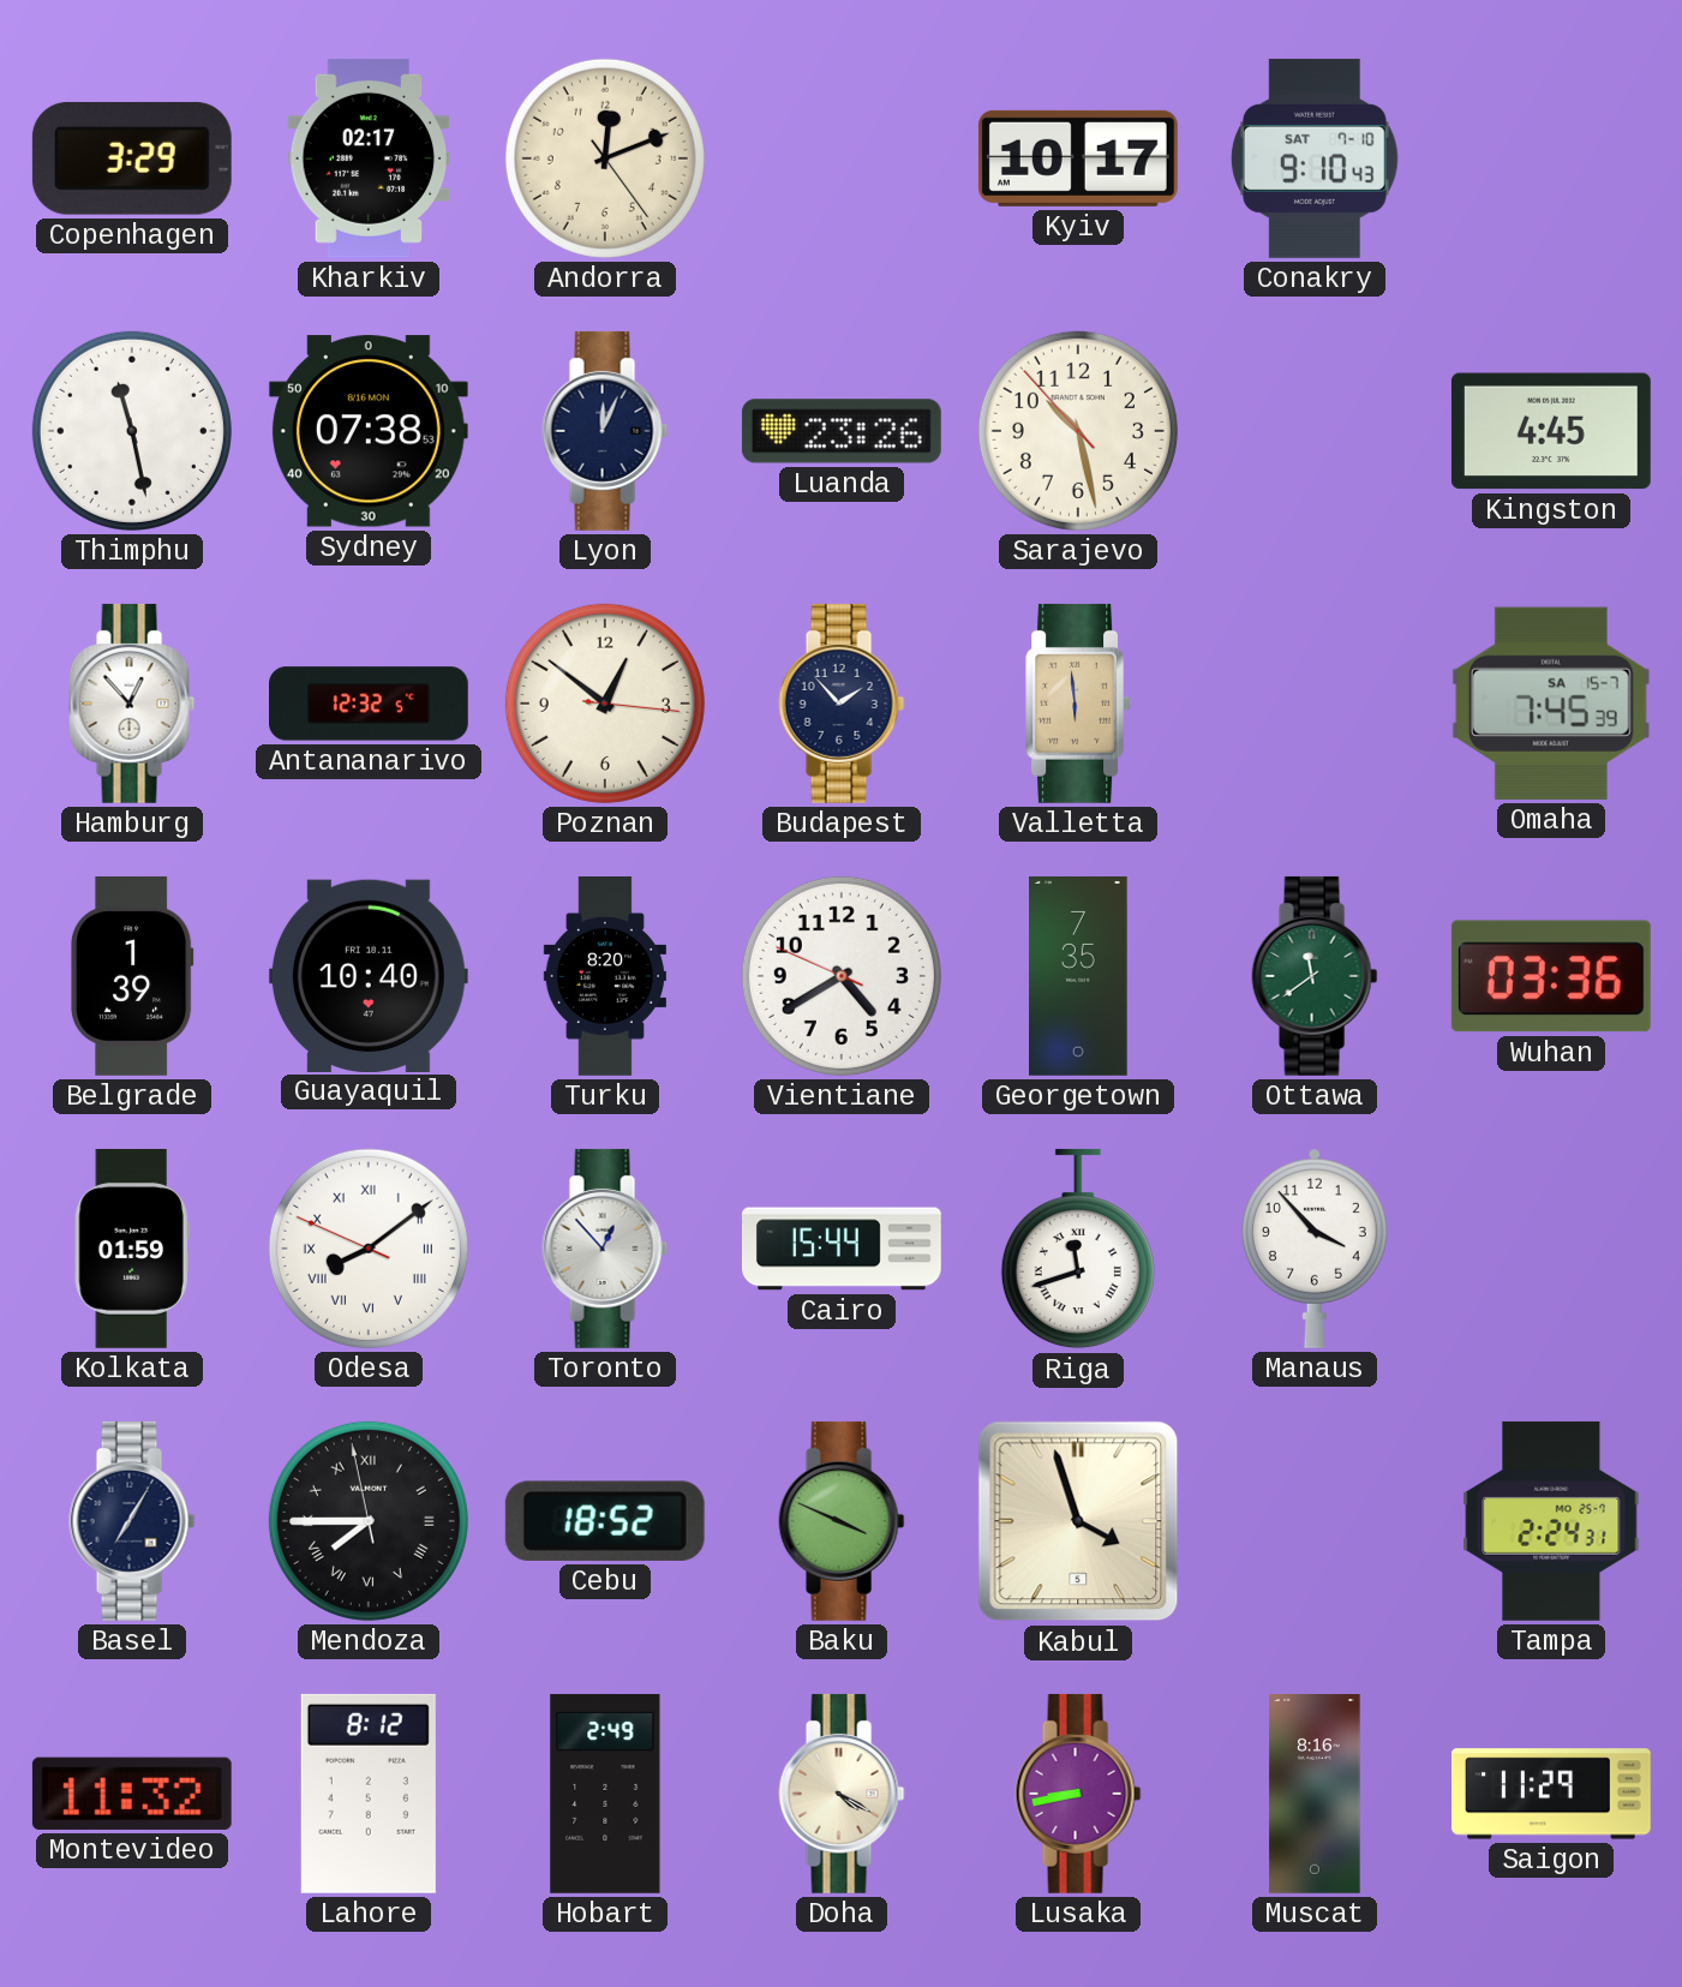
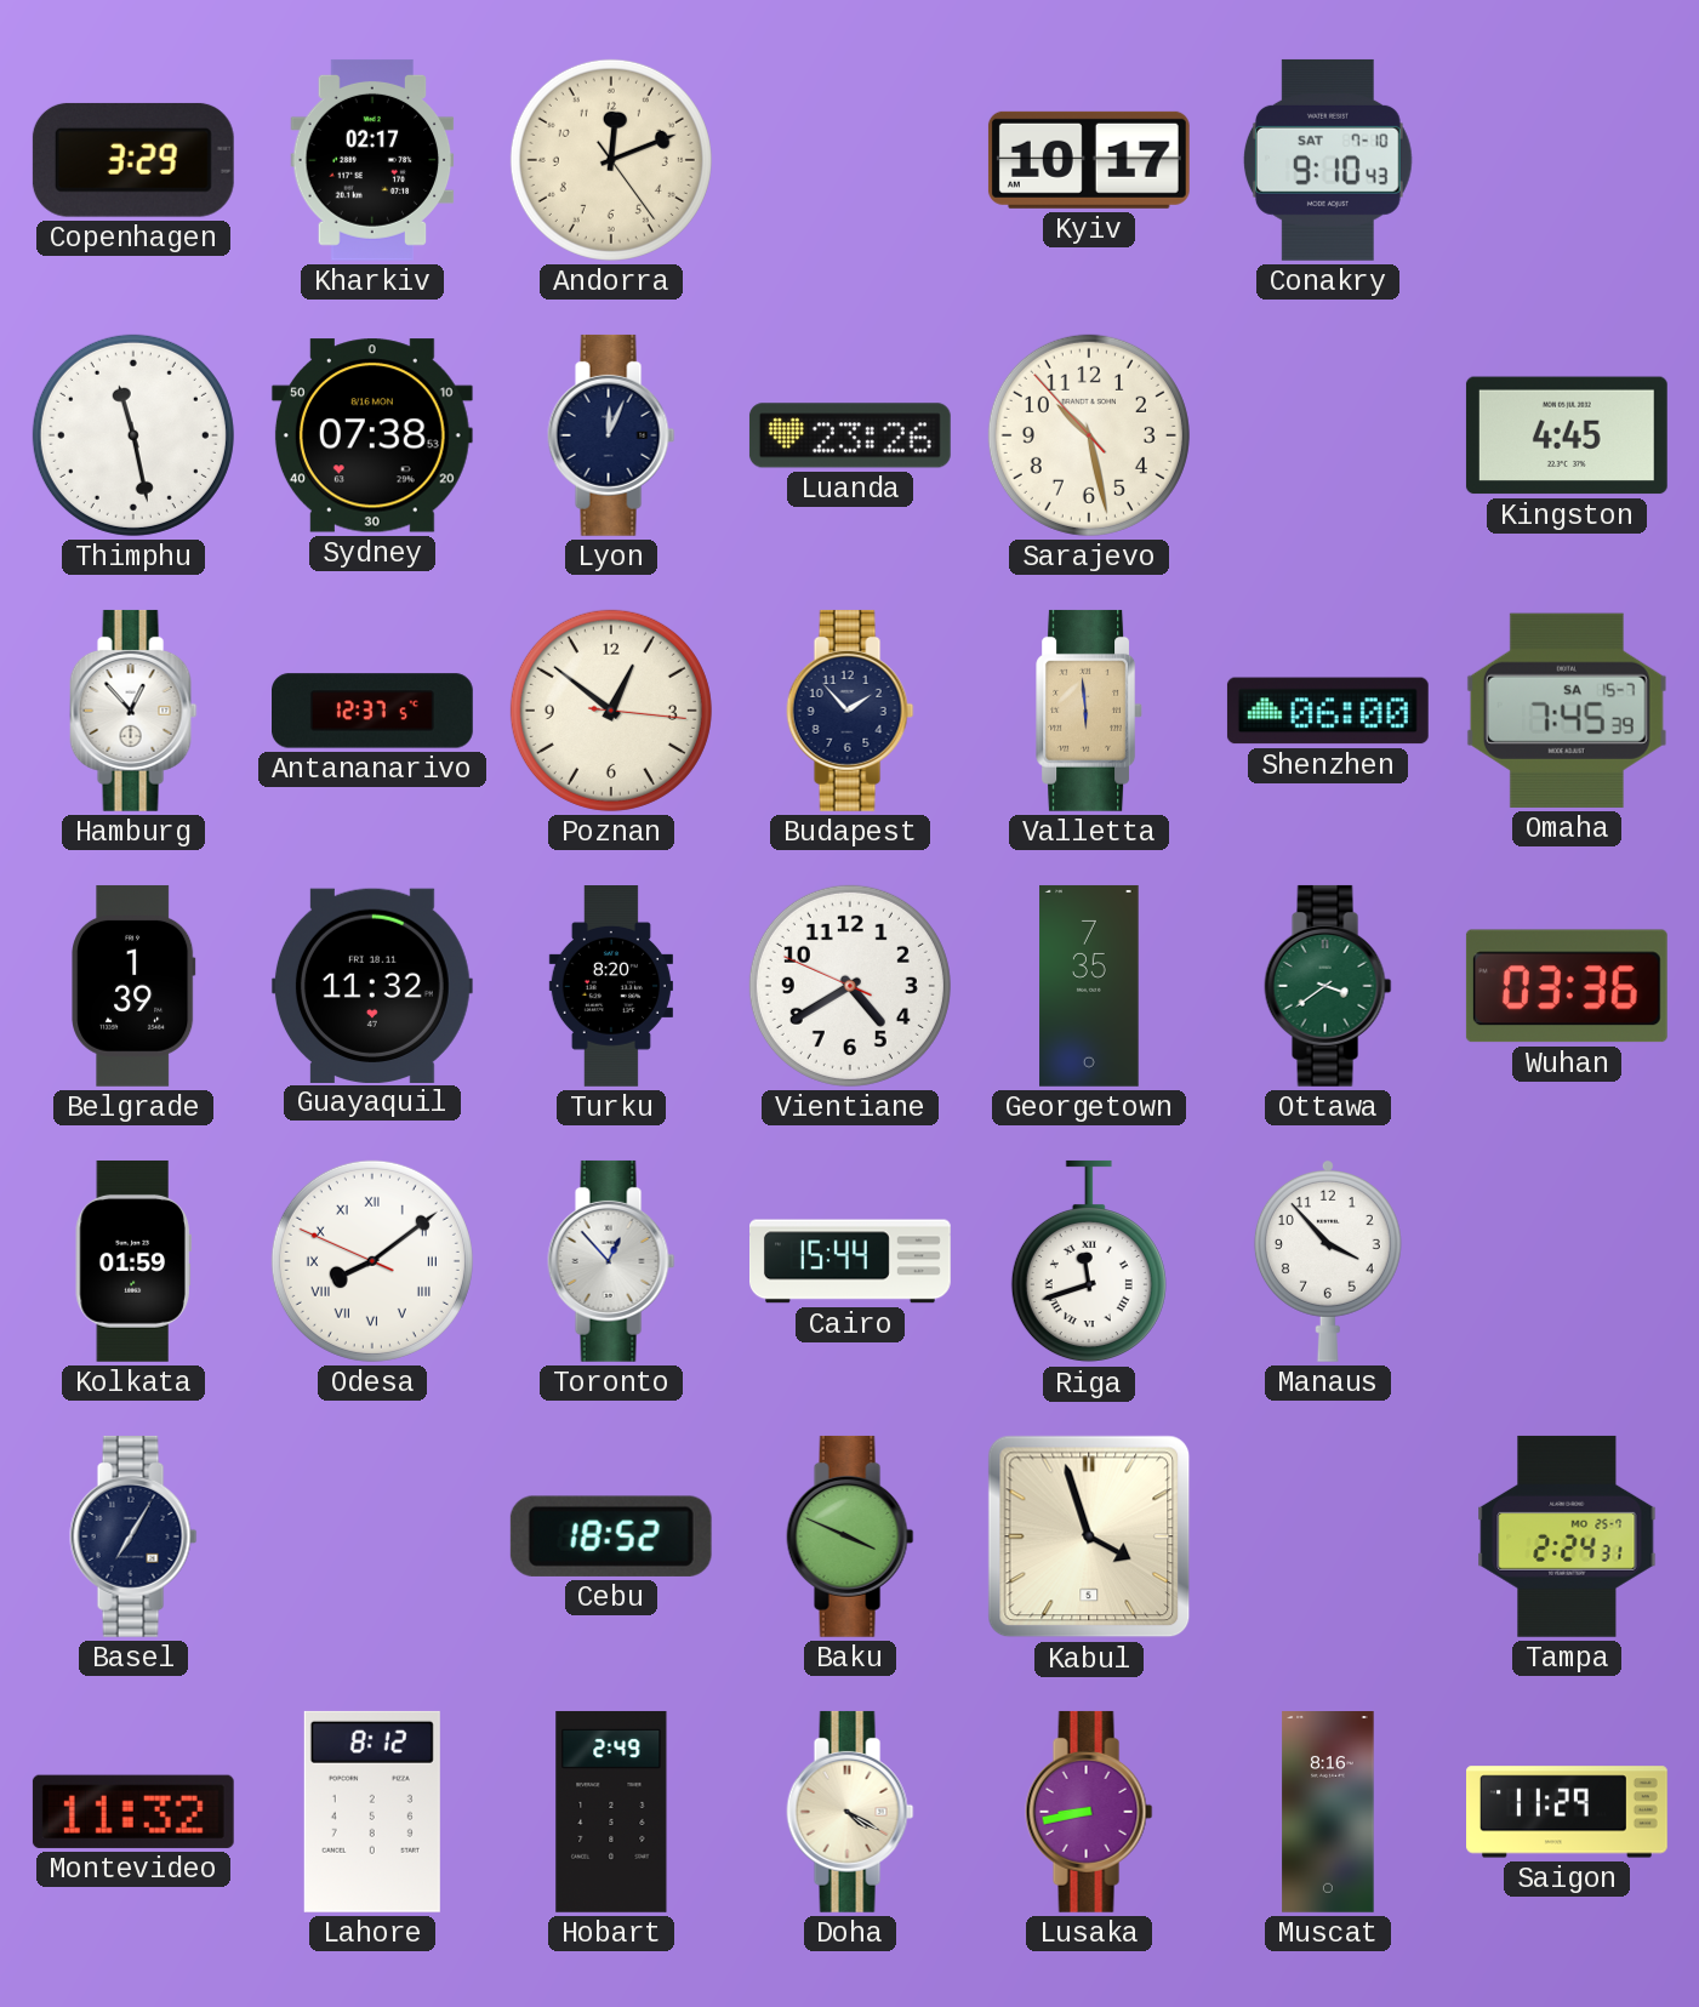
Antananarivo: 12:32 -> 12:37
Shenzhen: none -> 06:00
Guayaquil: 10:40 -> 11:32
Ottawa: 11:39 -> 3:39
Mendoza: 7:44 -> none
